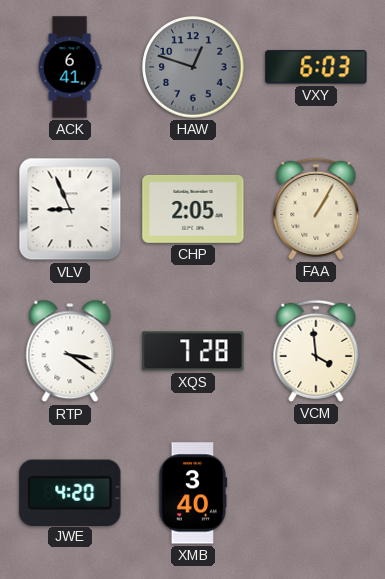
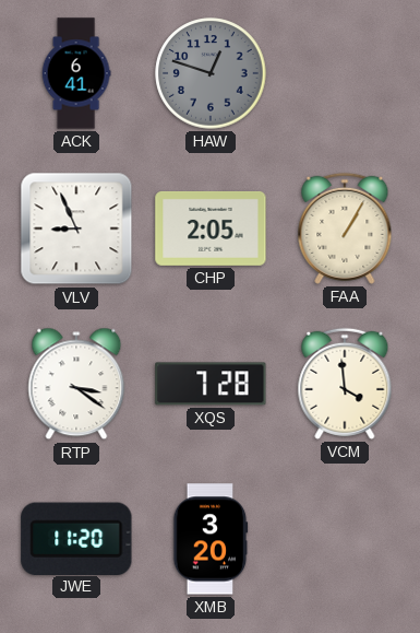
VXY: 6:03 -> none
JWE: 4:20 -> 11:20
XMB: 3:40 -> 3:20
